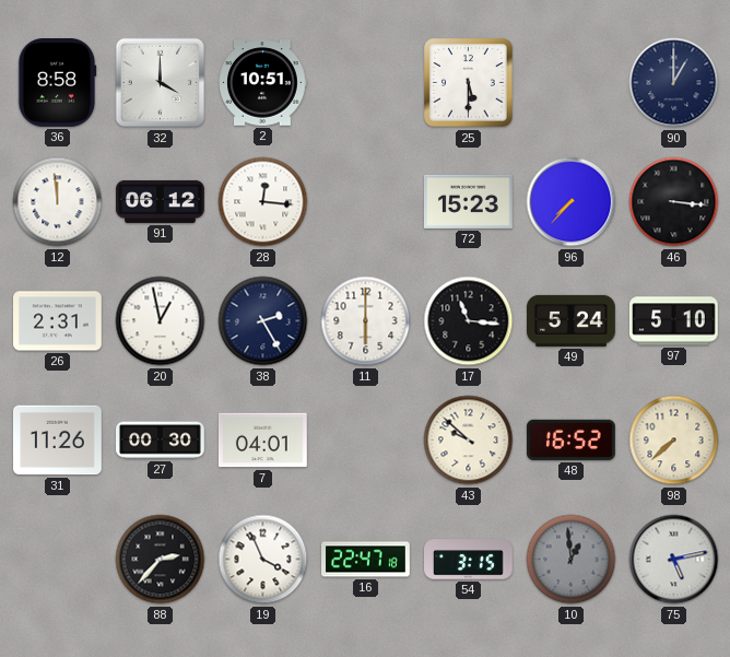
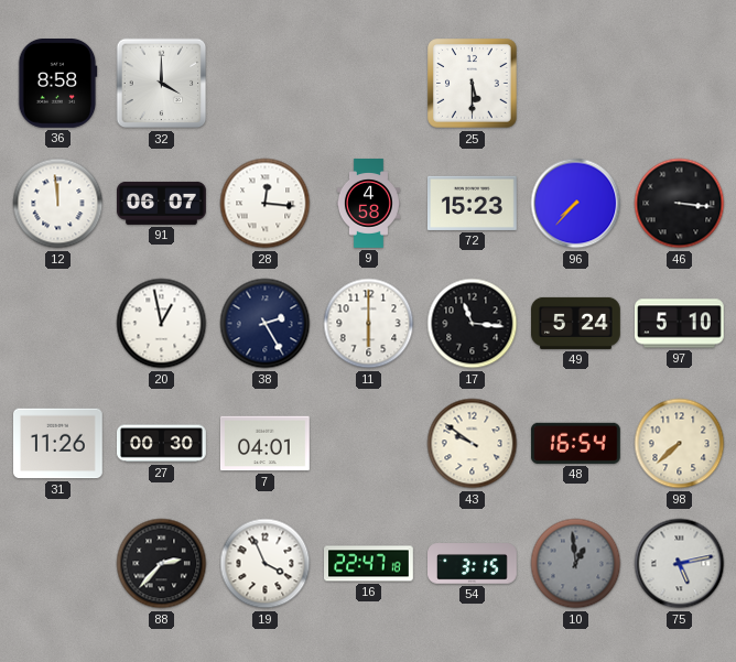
2: 10:51 -> none
90: 1:00 -> none
91: 06:12 -> 06:07
9: none -> 4:58
26: 2:31 -> none
43: 9:52 -> 9:51
48: 16:52 -> 16:54
